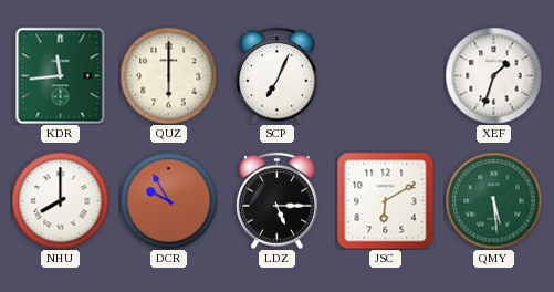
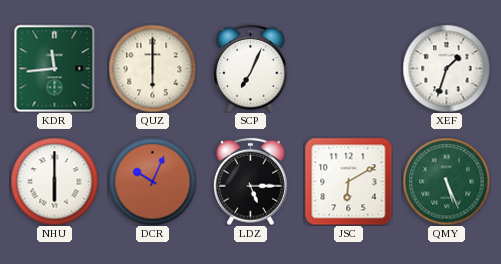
NHU: 8:00 -> 6:00
DCR: 9:55 -> 10:04
QMY: 5:29 -> 5:26
